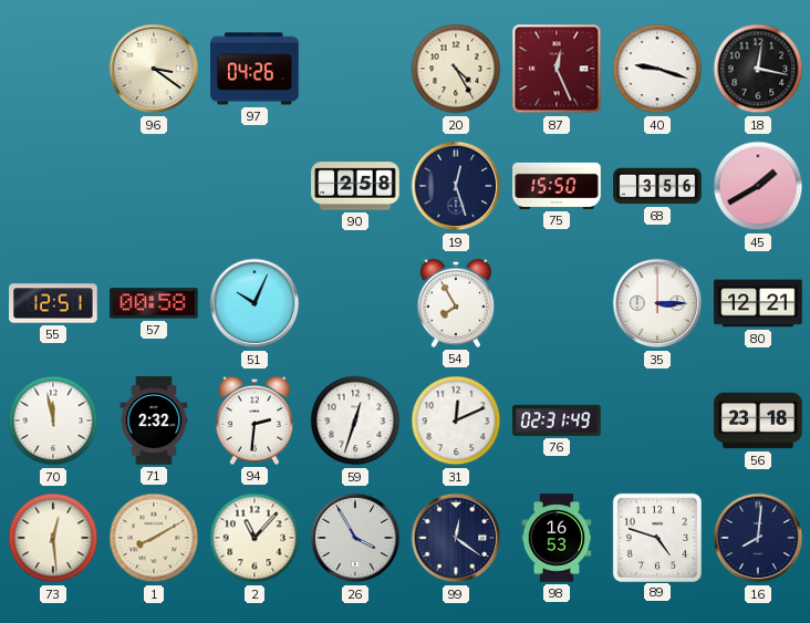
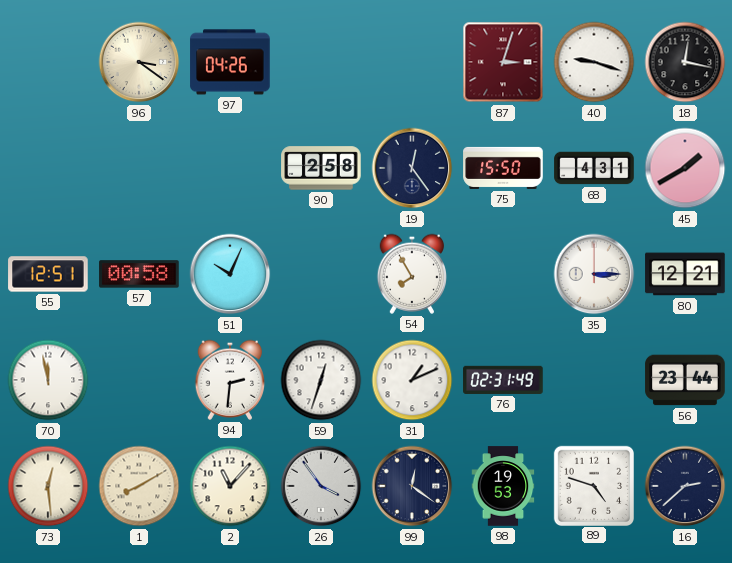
20: 4:25 -> none
87: 12:26 -> 3:03
19: 12:27 -> 12:24
68: 3:56 -> 4:31
71: 2:32 -> none
31: 12:11 -> 1:11
56: 23:18 -> 23:44
26: 3:55 -> 3:54
98: 16:53 -> 19:53
16: 8:01 -> 2:38
